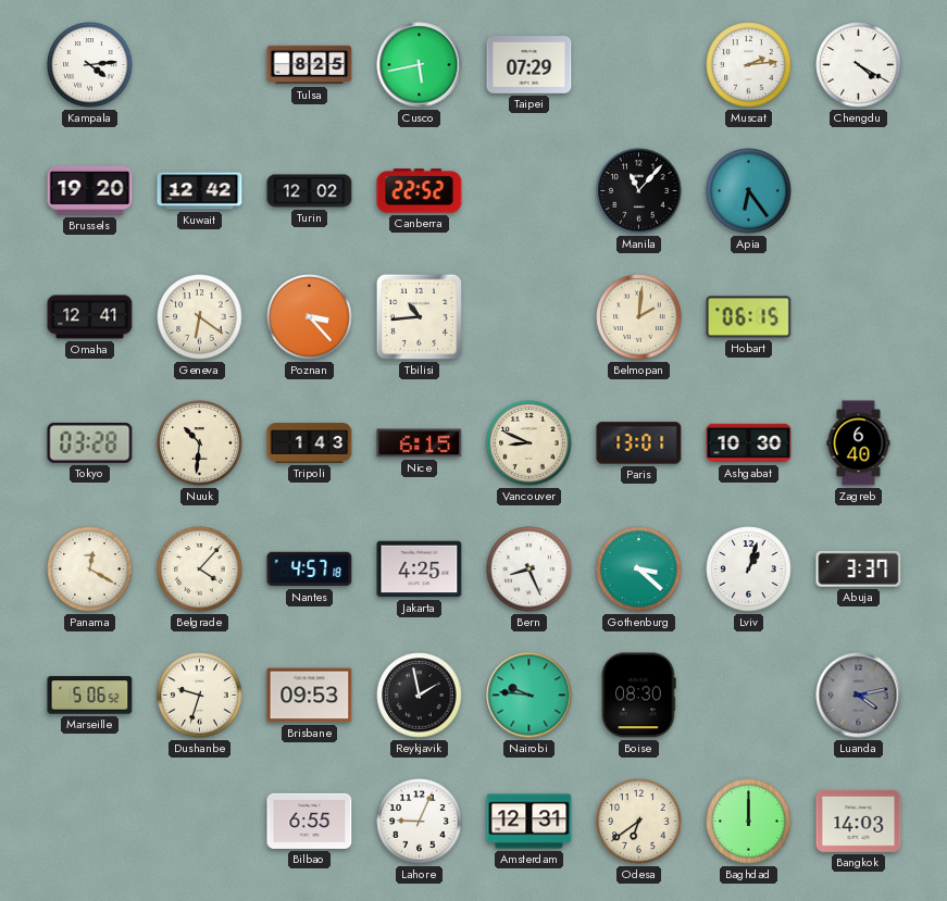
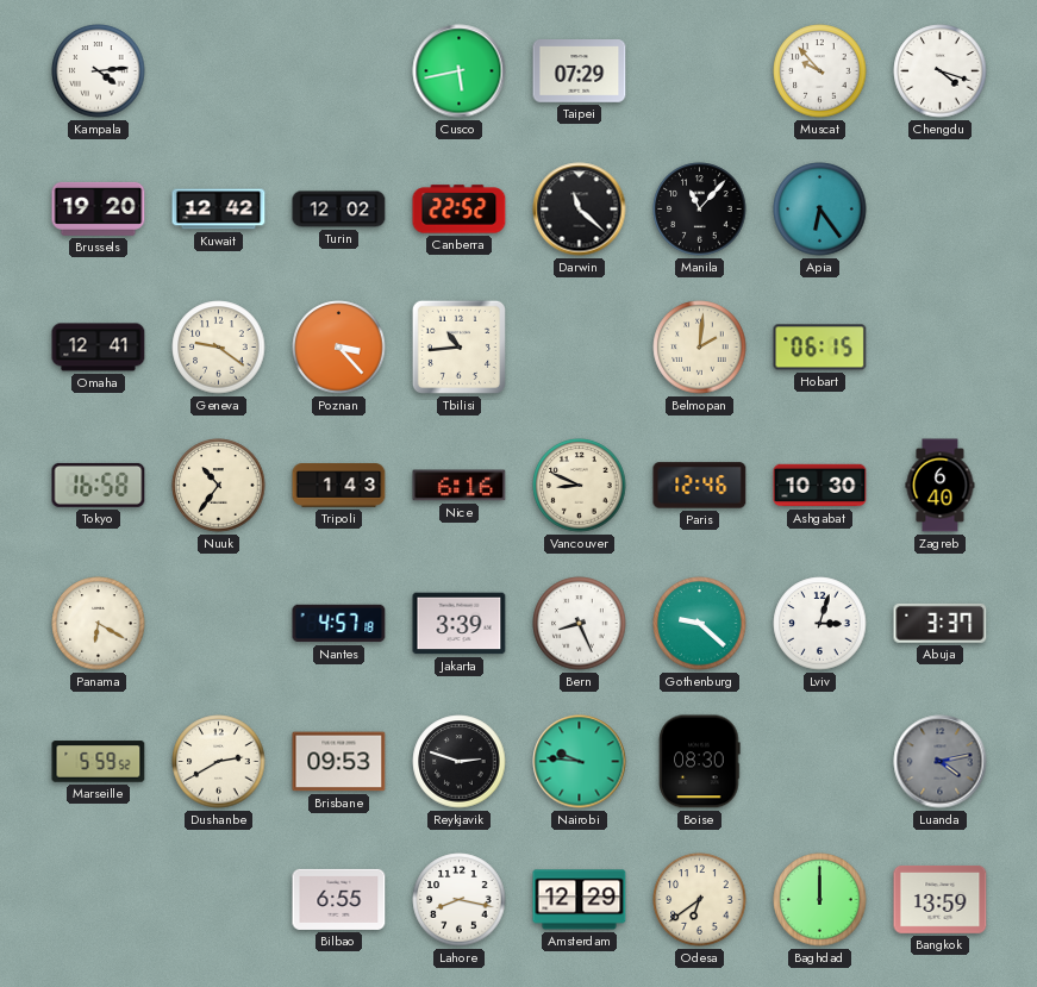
Tulsa: 8:25 -> none
Muscat: 2:14 -> 9:53
Chengdu: 4:20 -> 4:18
Darwin: none -> 11:22
Geneva: 6:21 -> 9:21
Tokyo: 03:28 -> 16:58
Nuuk: 10:31 -> 10:36
Nice: 6:15 -> 6:16
Paris: 13:01 -> 12:46
Panama: 12:20 -> 6:20
Belgrade: 4:07 -> none
Jakarta: 4:25 -> 3:39
Gothenburg: 3:22 -> 9:22
Lviv: 1:03 -> 3:03
Marseille: 5:06 -> 5:59
Dushanbe: 9:33 -> 2:40
Reykjavik: 1:58 -> 2:48
Lahore: 9:04 -> 8:17
Amsterdam: 12:31 -> 12:29
Bangkok: 14:03 -> 13:59
